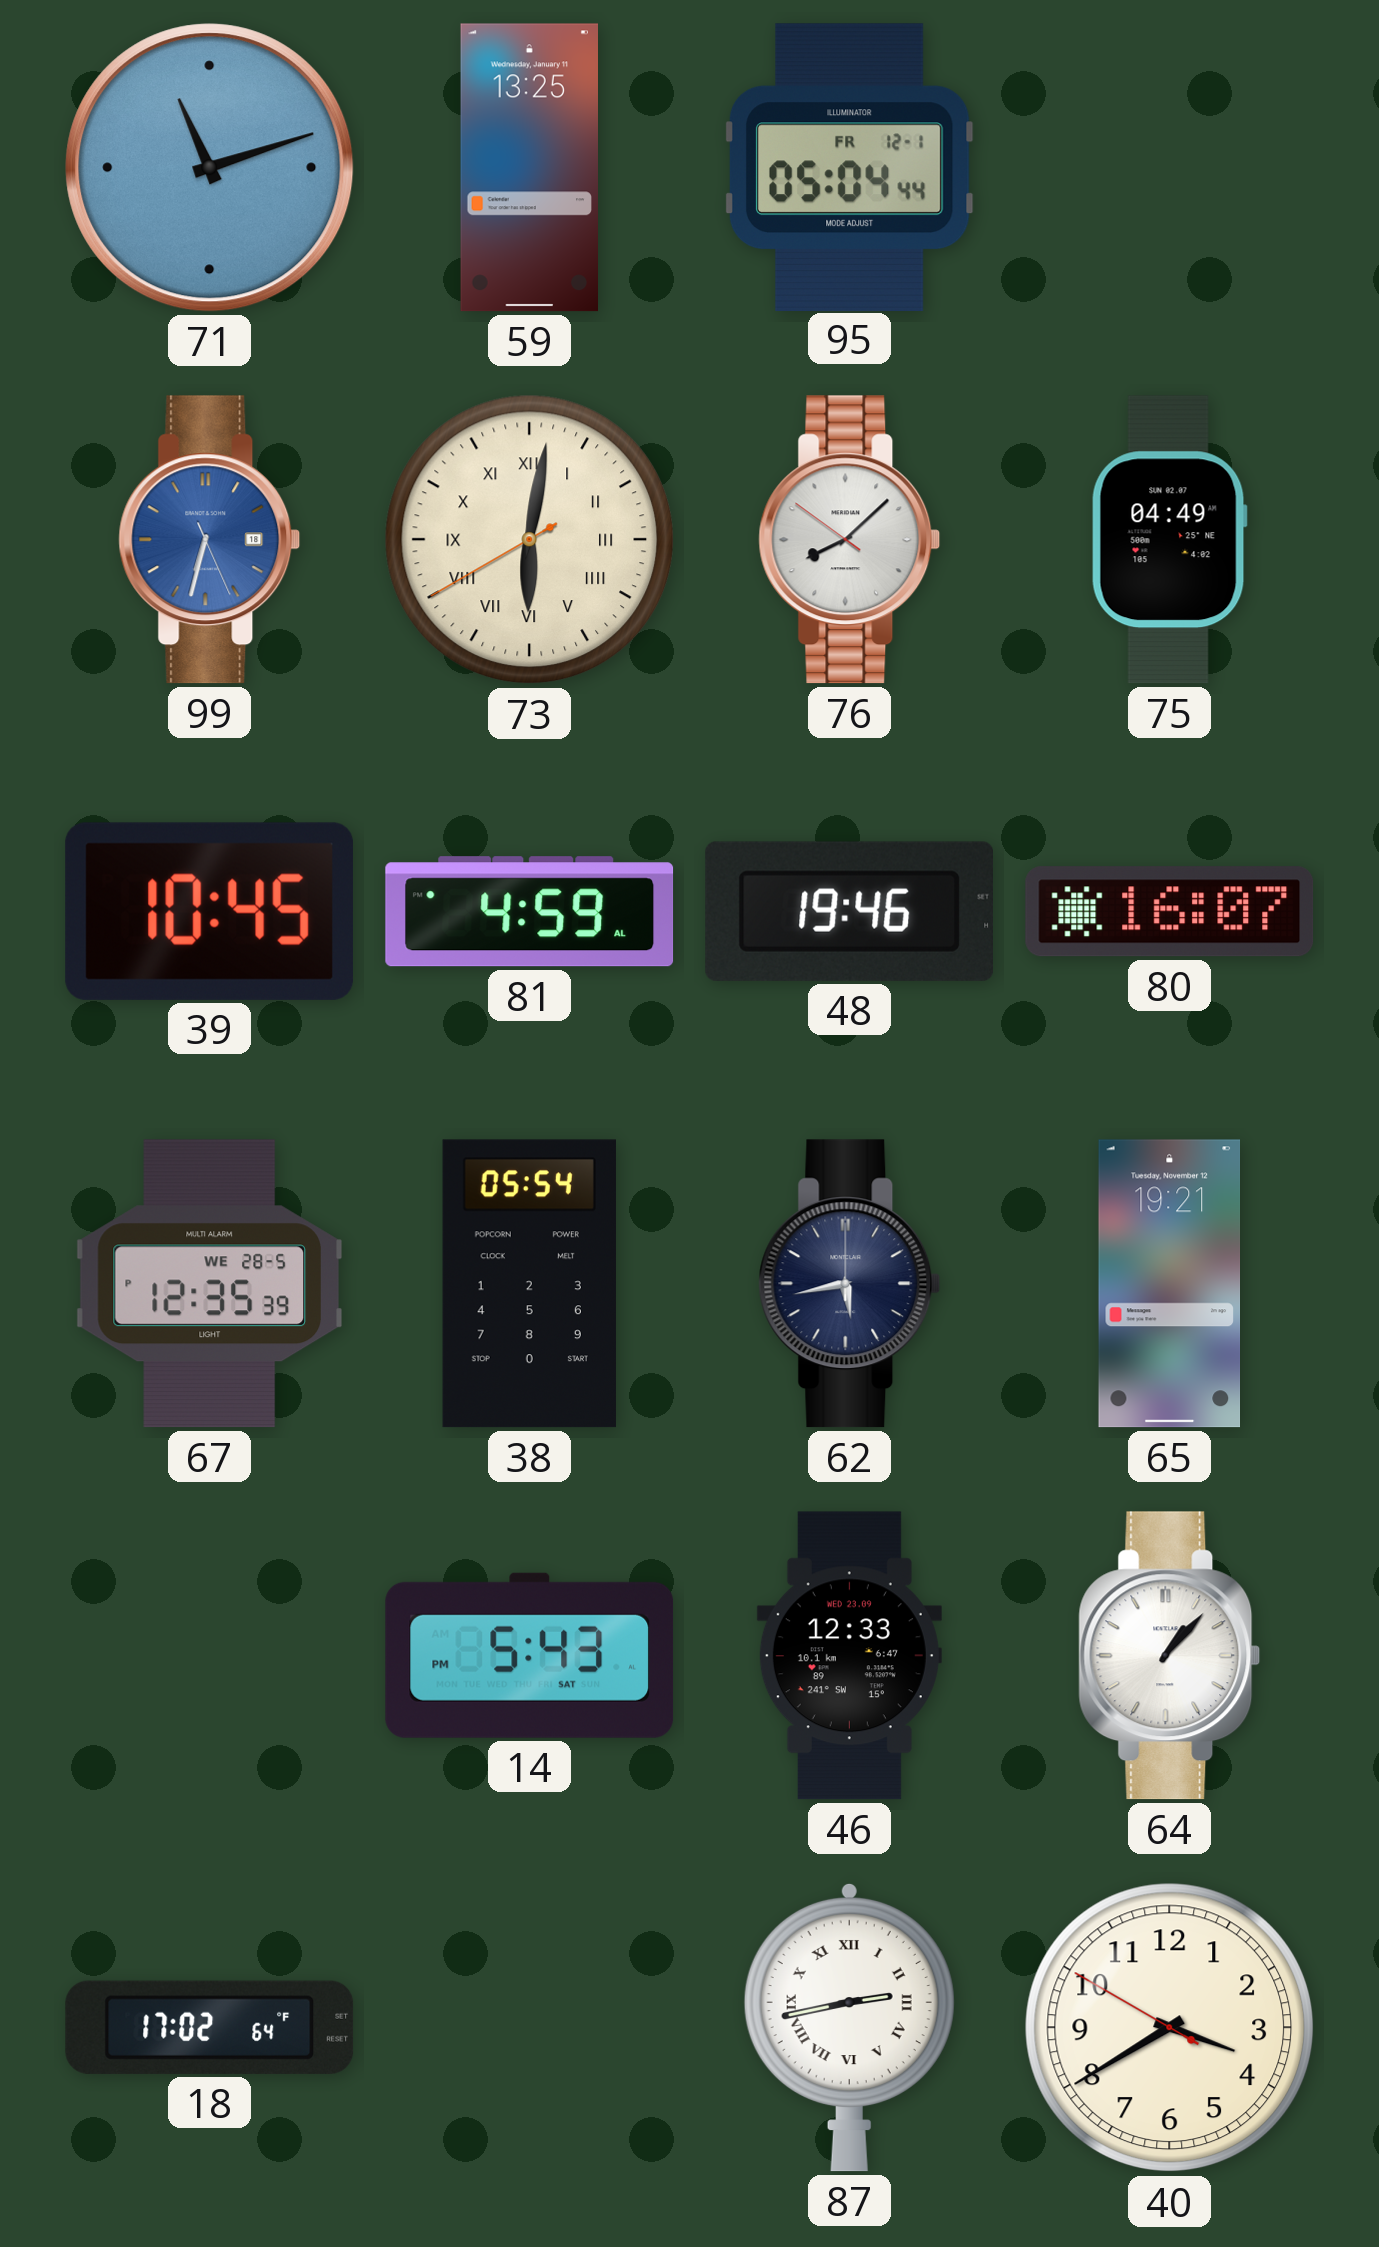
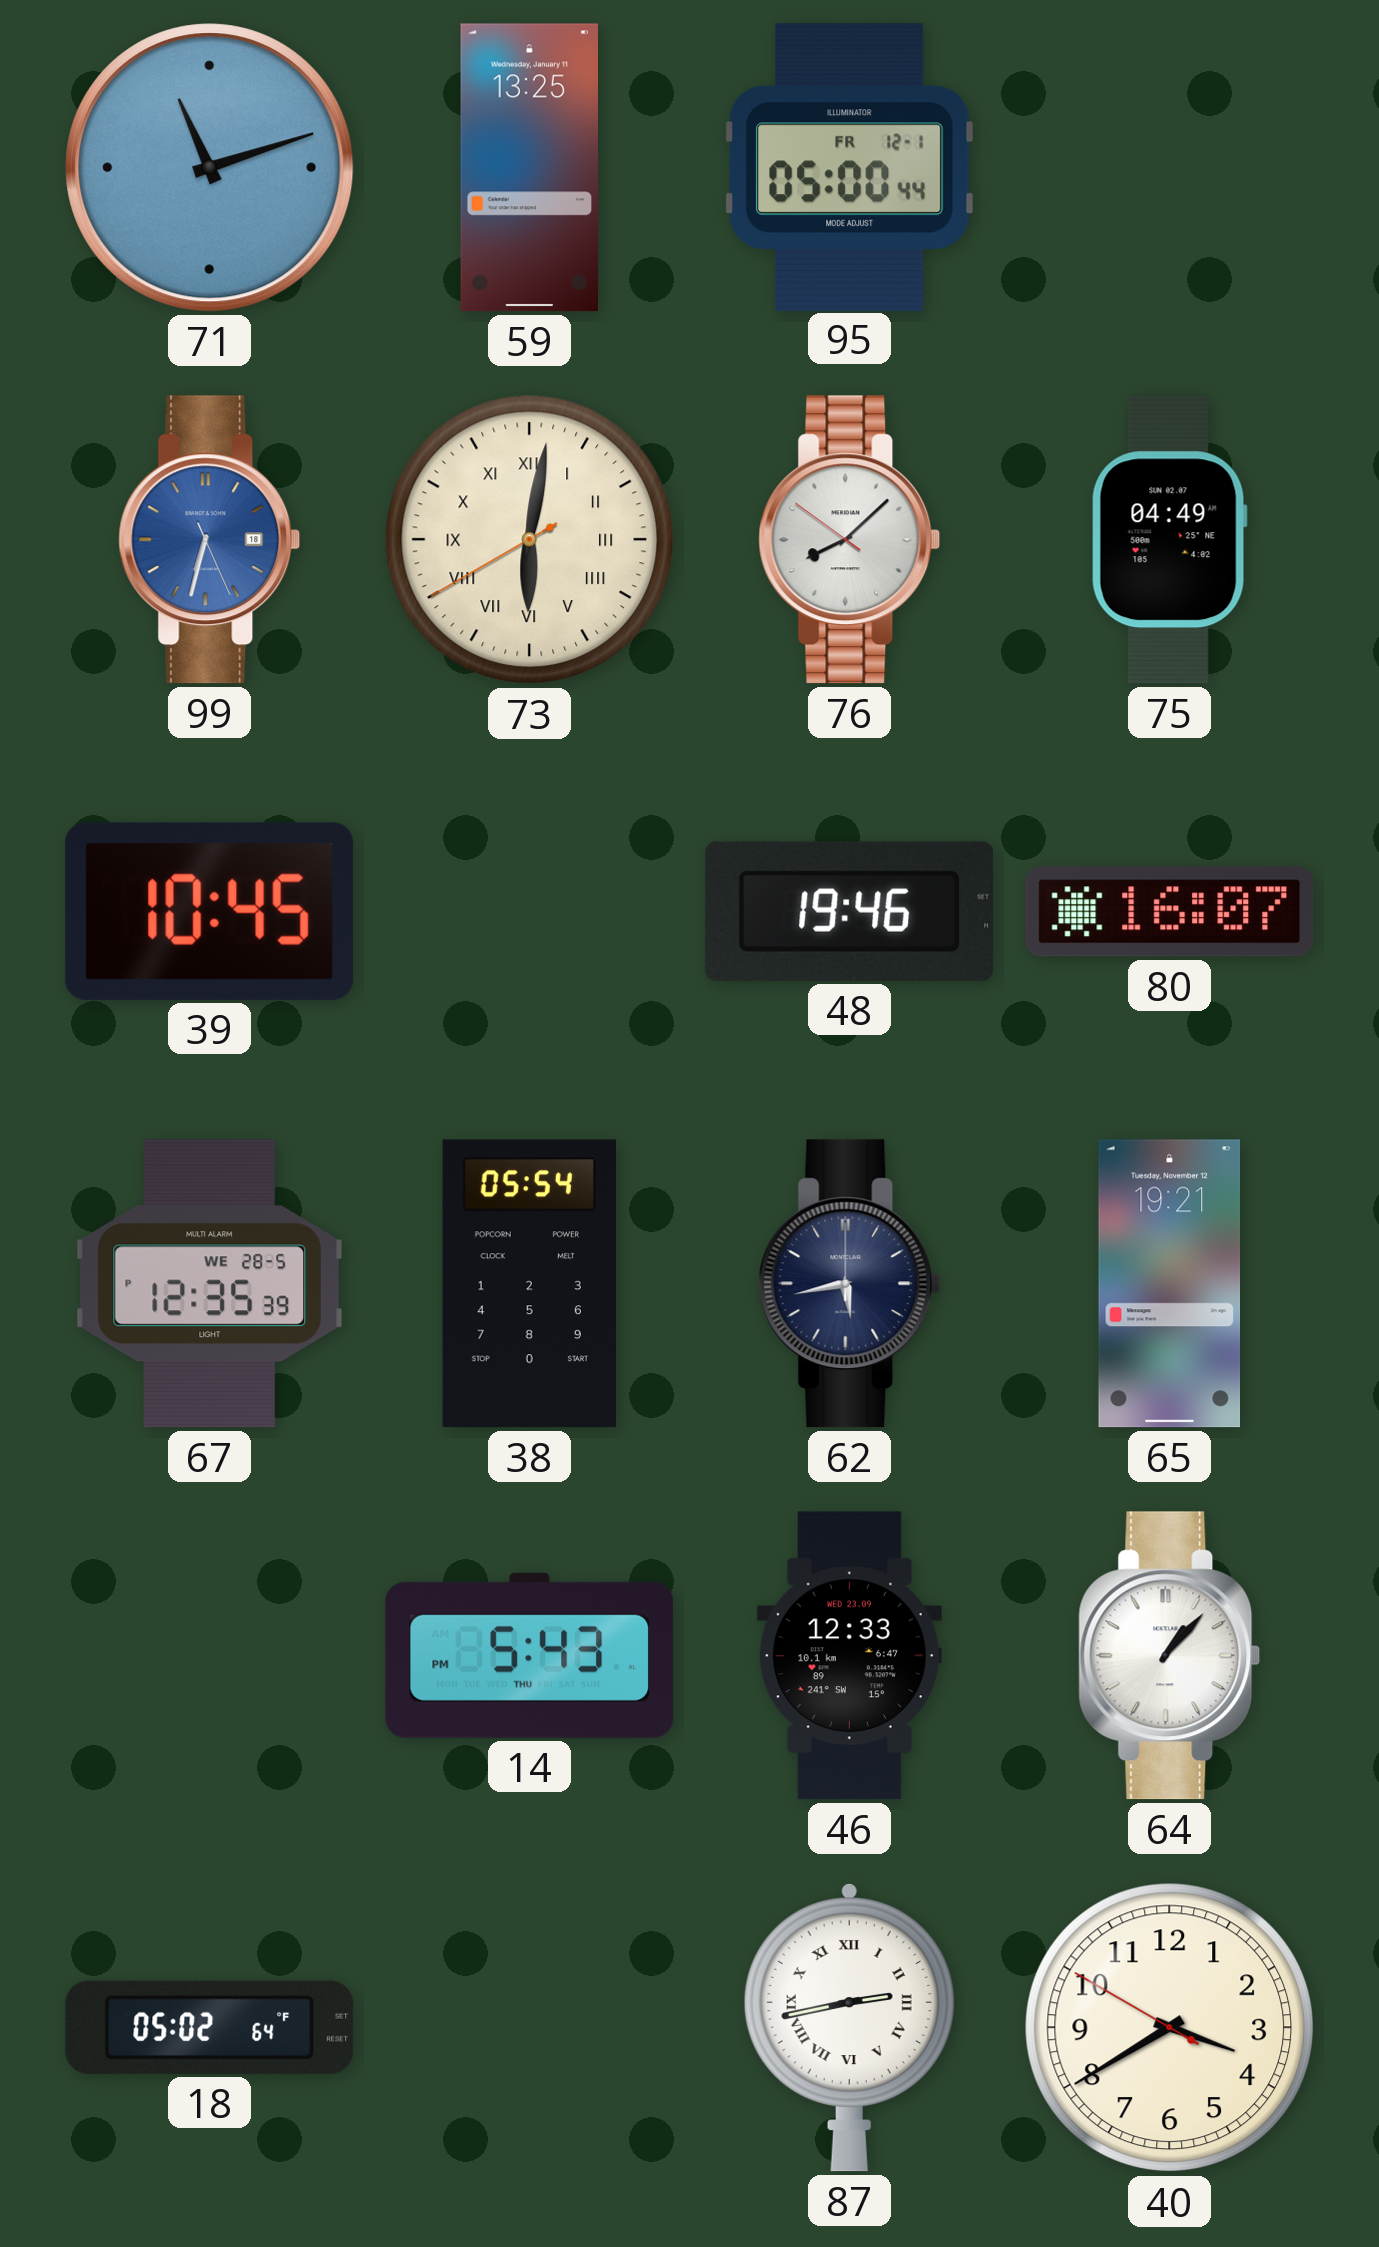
95: 05:04 -> 05:00
81: 4:59 -> none
14 date: SAT -> THU
18: 17:02 -> 05:02
